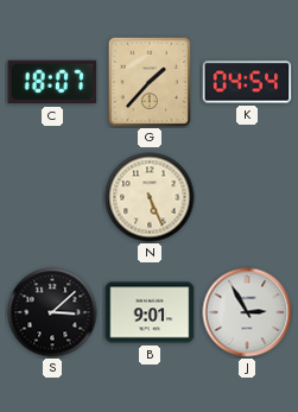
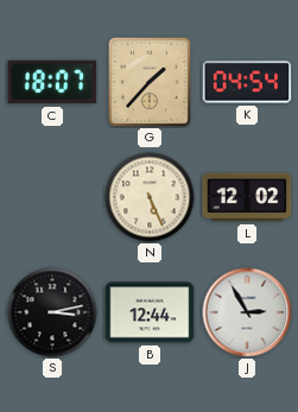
L: none -> 12:02
S: 3:08 -> 3:13
B: 9:01 -> 12:44
